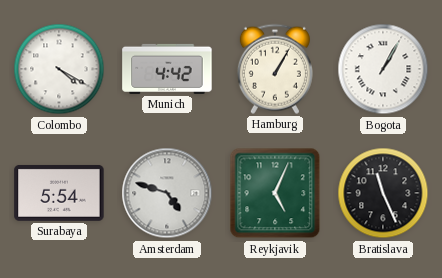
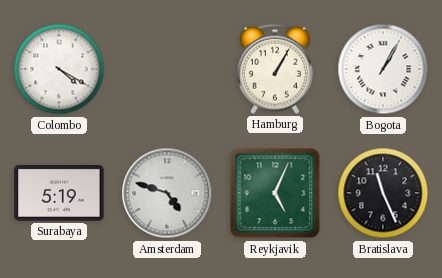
Munich: 4:42 -> none
Surabaya: 5:54 -> 5:19
